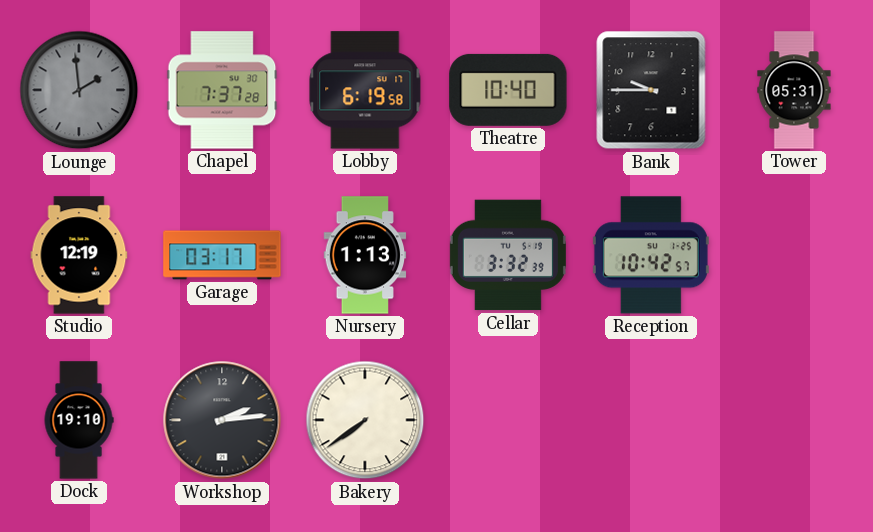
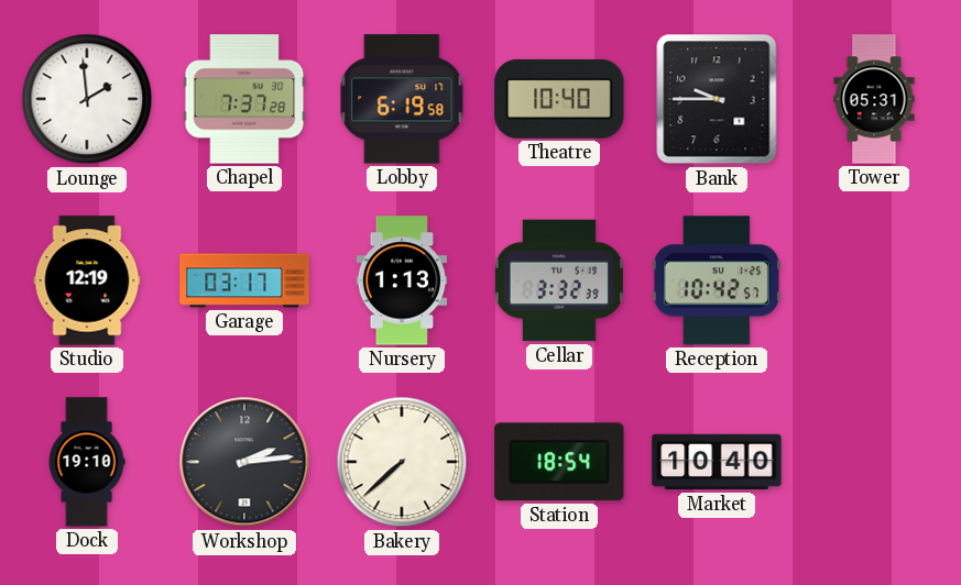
Lounge dial: grey -> white
Bakery: 7:39 -> 7:38
Station: none -> 18:54
Market: none -> 10:40
